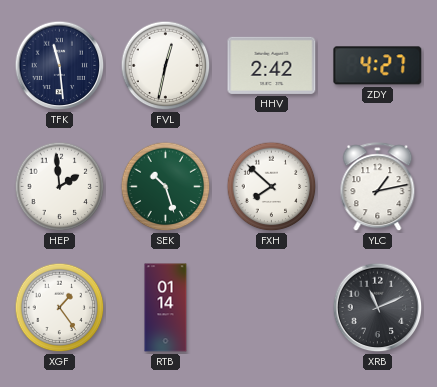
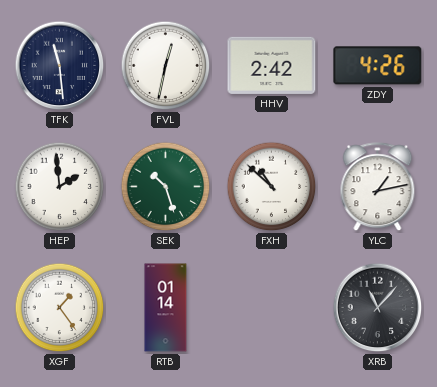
ZDY: 4:27 -> 4:26
FXH: 7:52 -> 10:52
XRB: 11:11 -> 11:07
